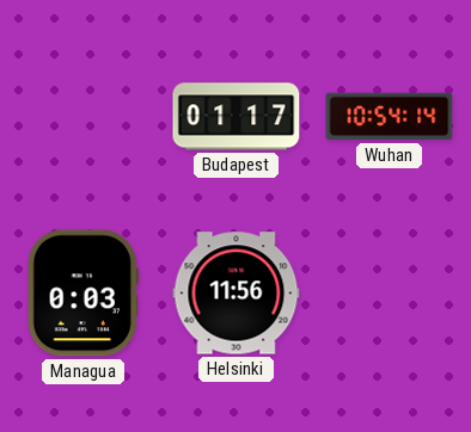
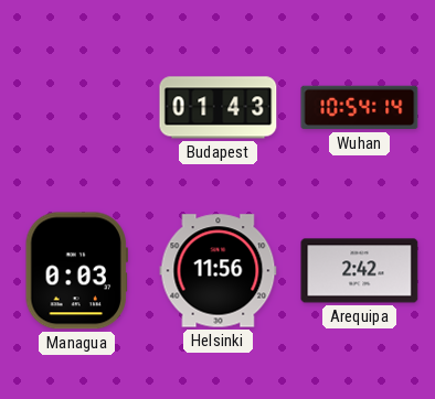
Budapest: 01:17 -> 01:43
Arequipa: none -> 2:42
